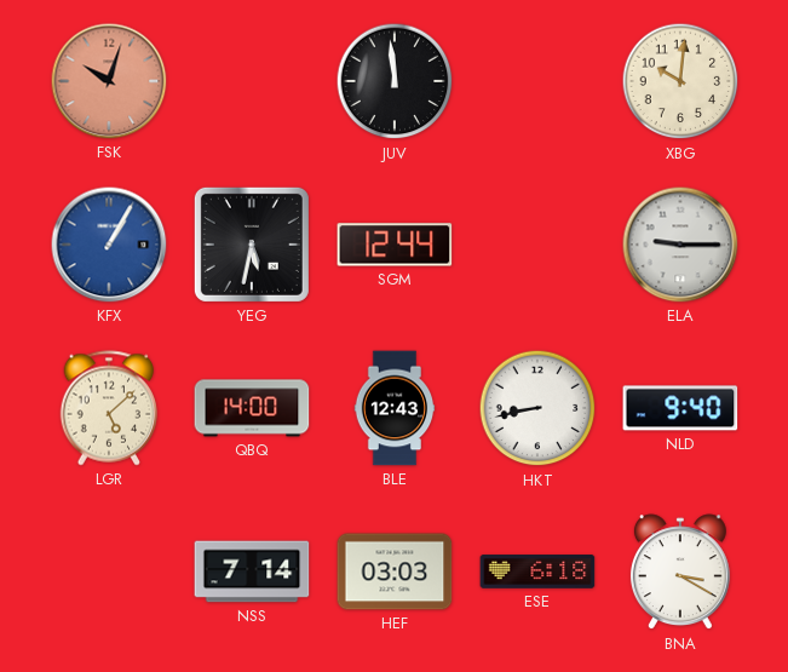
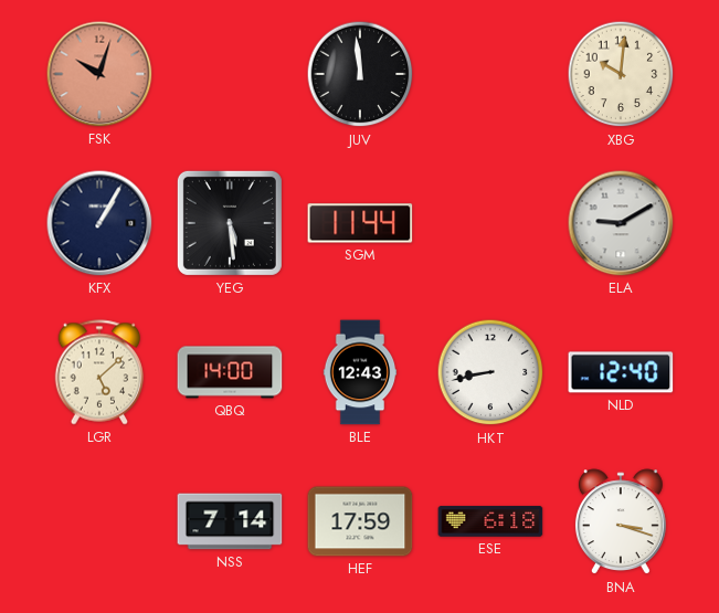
KFX dial: blue -> navy
YEG: 5:32 -> 5:29
SGM: 12:44 -> 11:44
ELA: 9:15 -> 9:10
NLD: 9:40 -> 12:40
HEF: 03:03 -> 17:59
BNA: 3:20 -> 3:18
